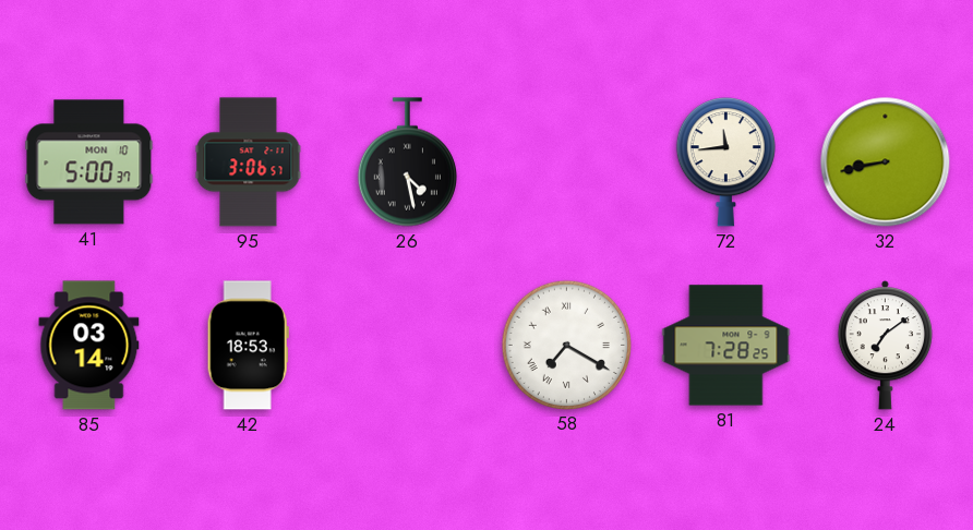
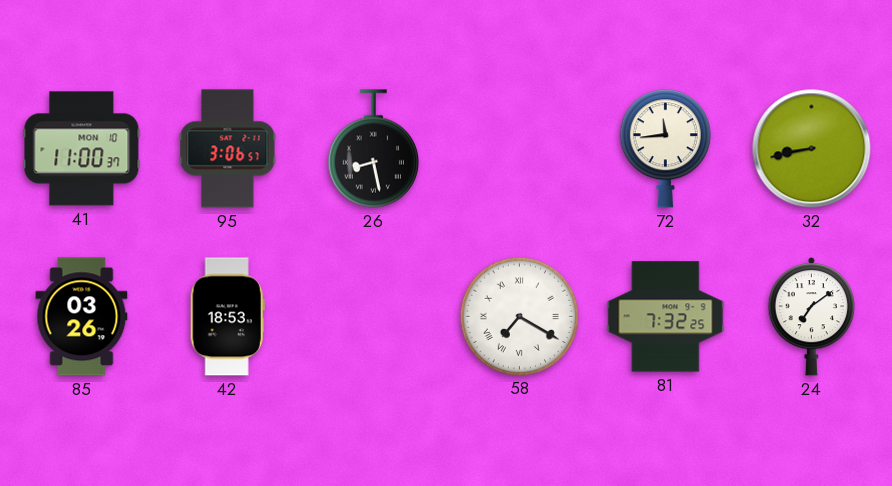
41: 5:00 -> 11:00
26: 4:28 -> 8:28
85: 03:14 -> 03:26
81: 7:28 -> 7:32
